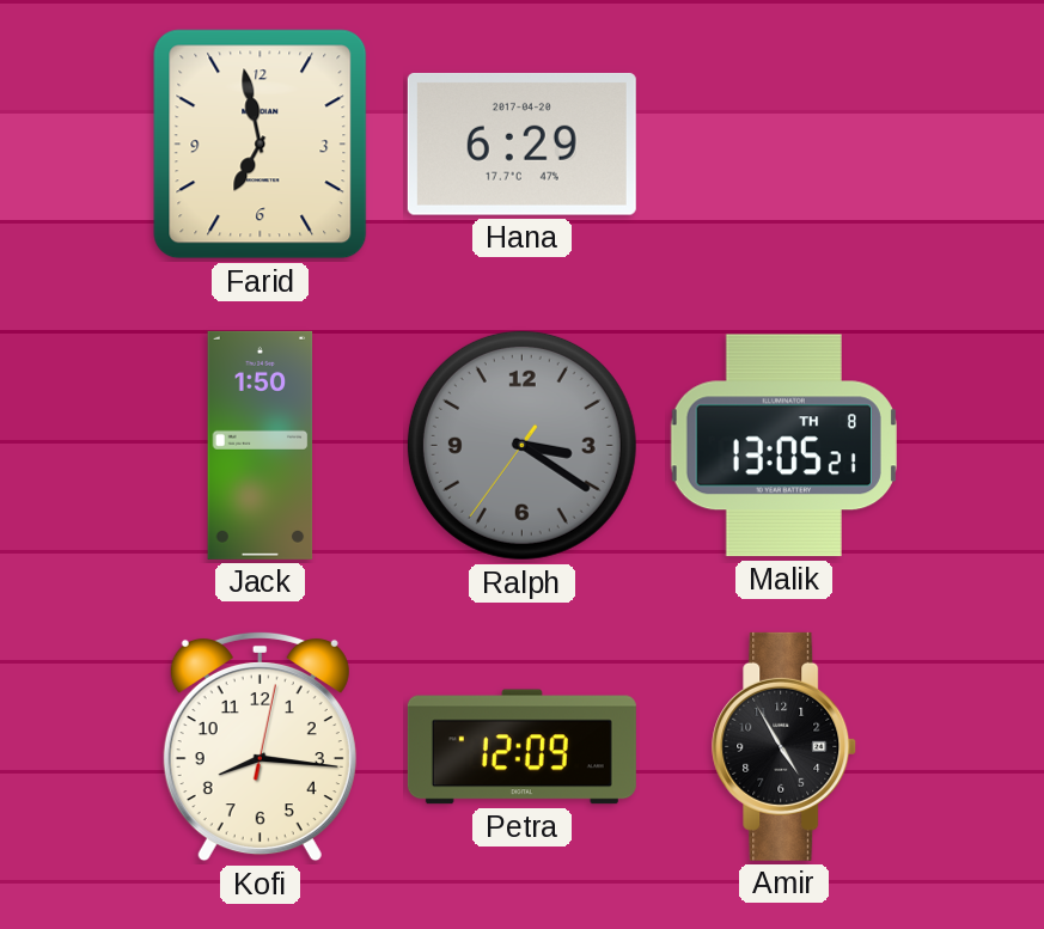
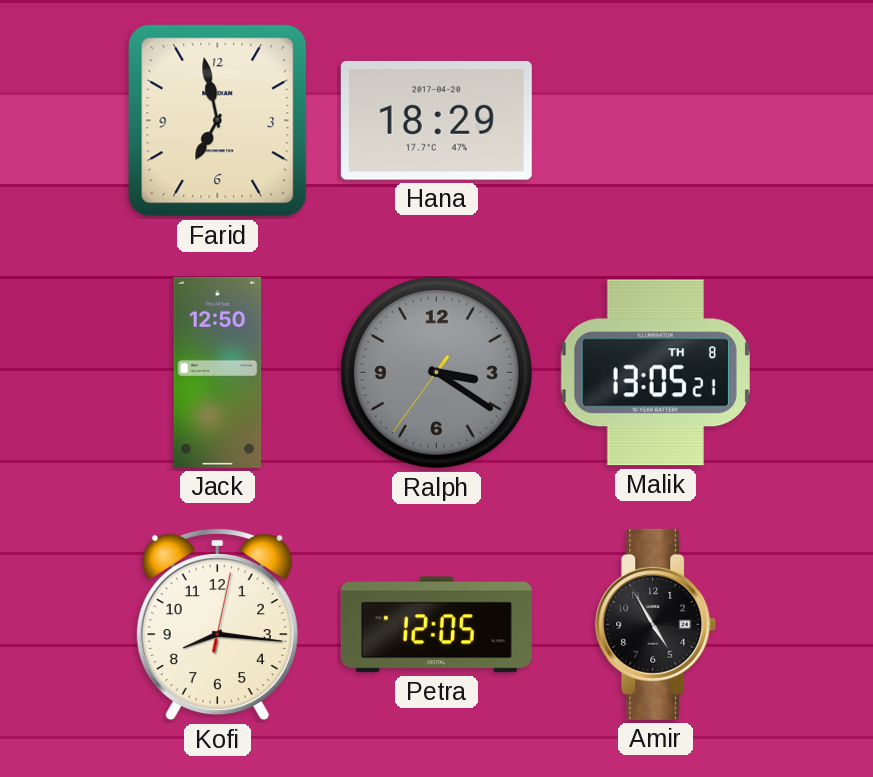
Hana: 6:29 -> 18:29
Jack: 1:50 -> 12:50
Petra: 12:09 -> 12:05
